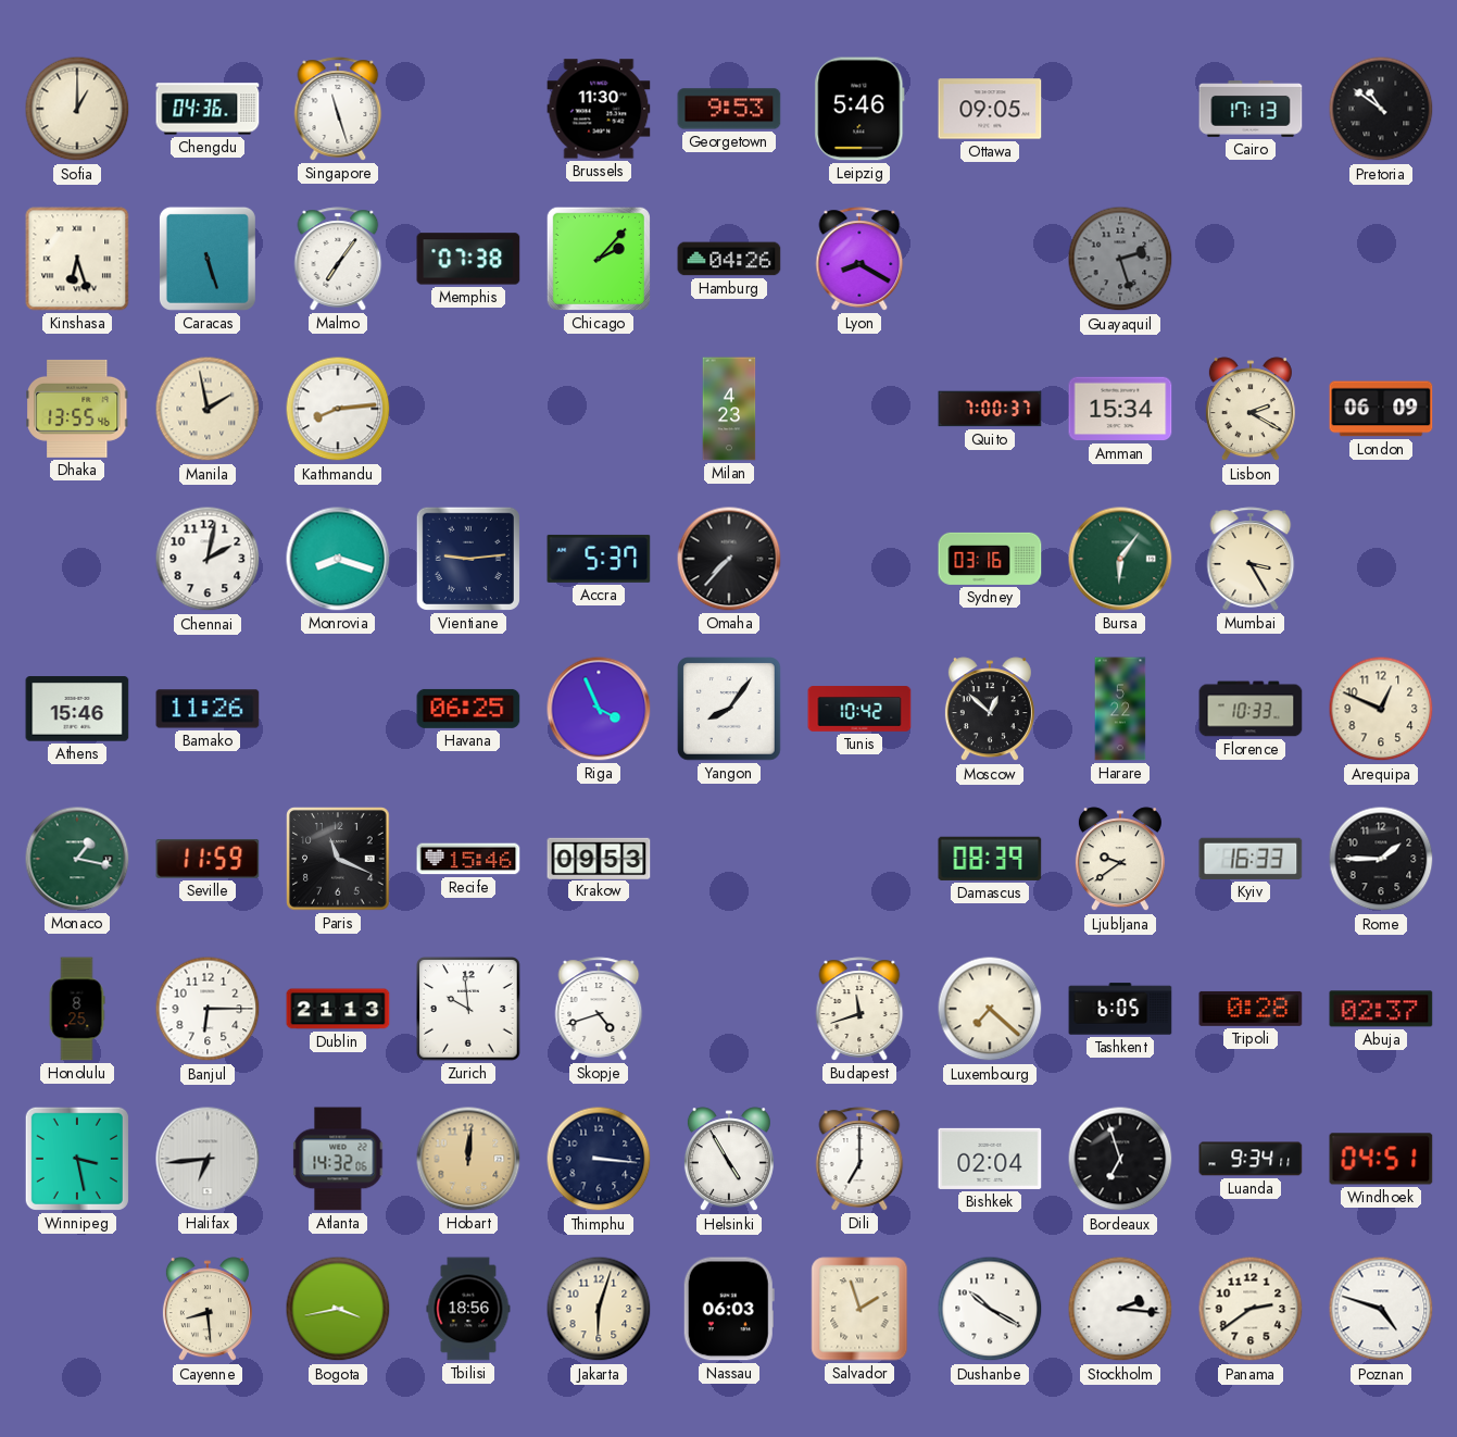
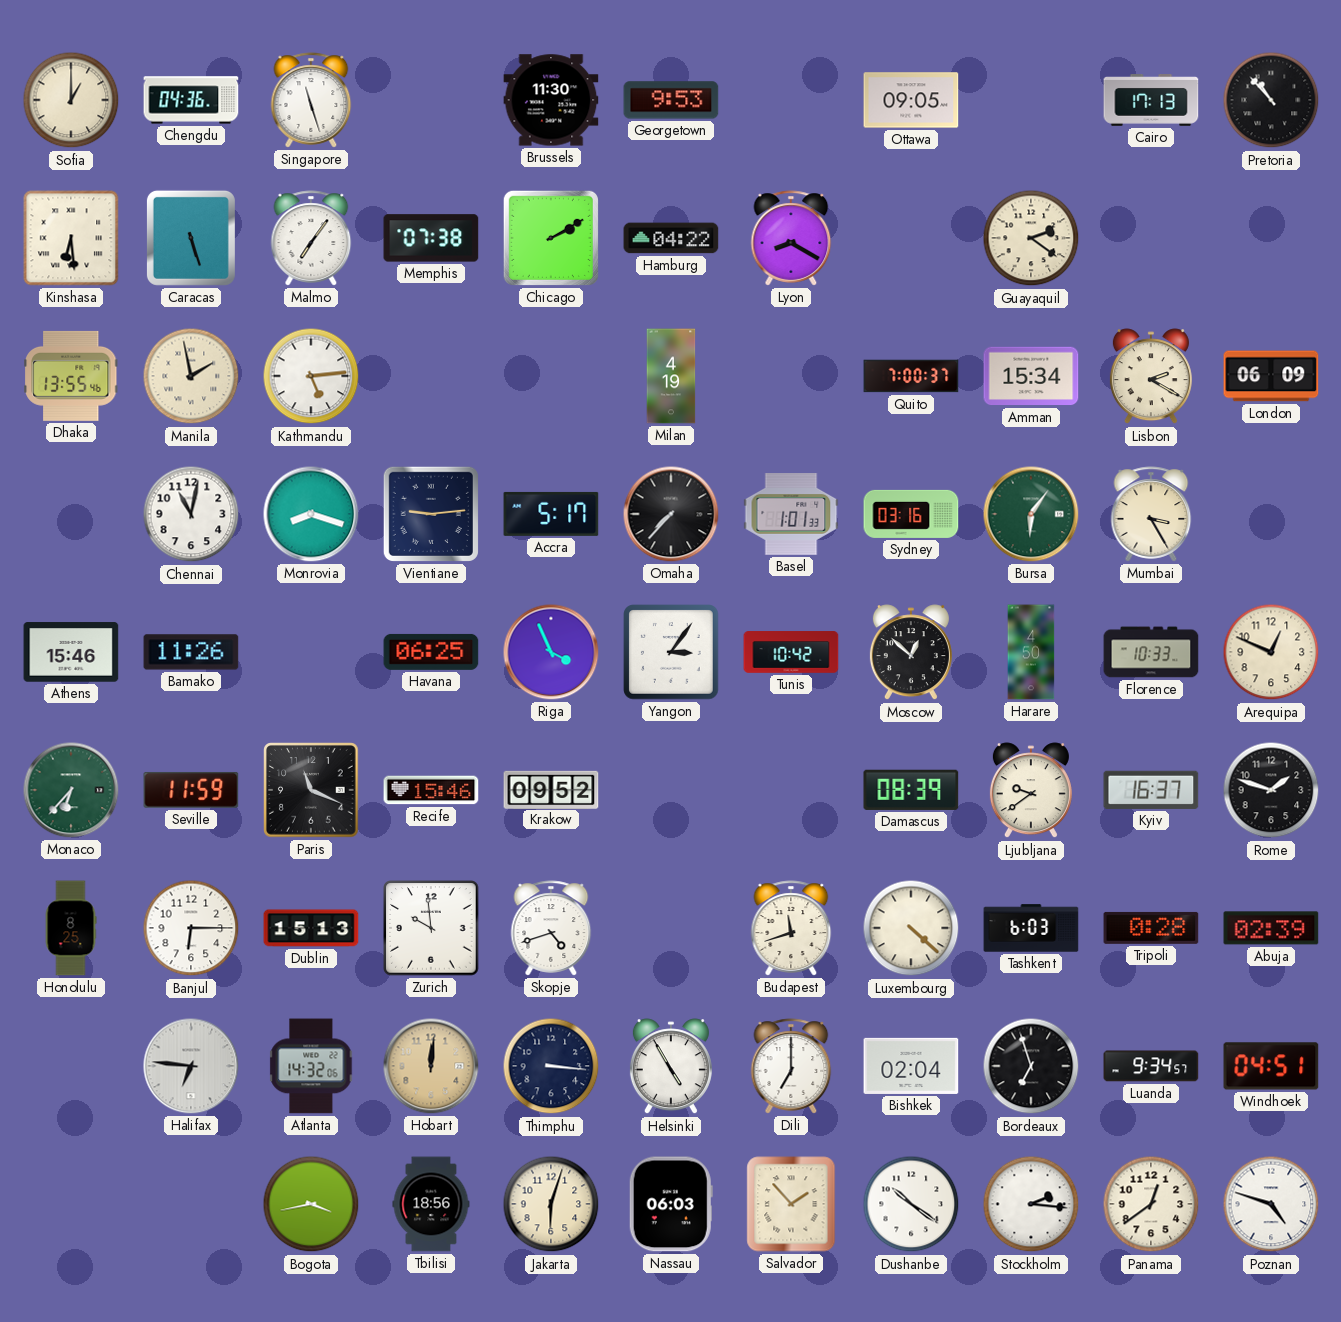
Leipzig: 5:46 -> none
Pretoria: 10:51 -> 10:53
Kinshasa: 6:27 -> 6:29
Chicago: 2:07 -> 2:10
Hamburg: 04:26 -> 04:22
Guayaquil: 2:27 -> 2:21
Guayaquil dial: grey -> cream
Kathmandu: 8:14 -> 5:14
Milan: 4:23 -> 4:19
Chennai: 2:02 -> 11:02
Accra: 5:37 -> 5:17
Basel: none -> 1:01
Yangon: 8:06 -> 3:06
Harare: 5:22 -> 4:50
Monaco: 1:17 -> 6:37
Krakow: 09:53 -> 09:52
Kyiv: 16:33 -> 16:37
Rome: 1:45 -> 1:48
Dublin: 21:13 -> 15:13
Luxembourg: 7:22 -> 4:22
Tashkent: 6:05 -> 6:03
Abuja: 02:37 -> 02:39
Winnipeg: 3:28 -> none
Halifax: 6:44 -> 6:46
Luanda: 9:34:11 -> 9:34:57
Cayenne: 8:29 -> none
Salvador: 1:57 -> 1:53
Dushanbe: 10:20 -> 10:21
Panama: 2:39 -> 12:39
